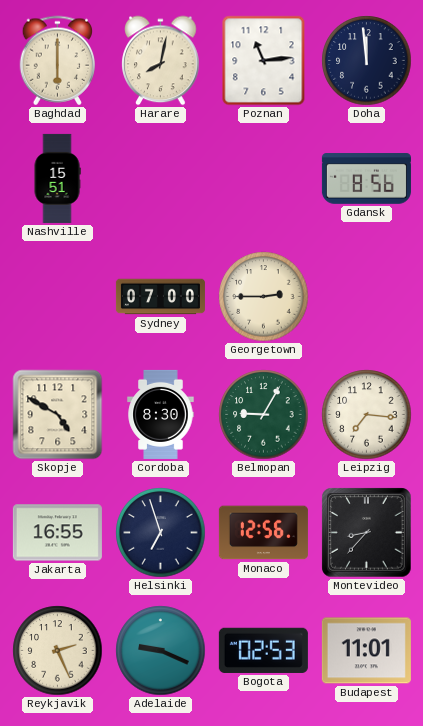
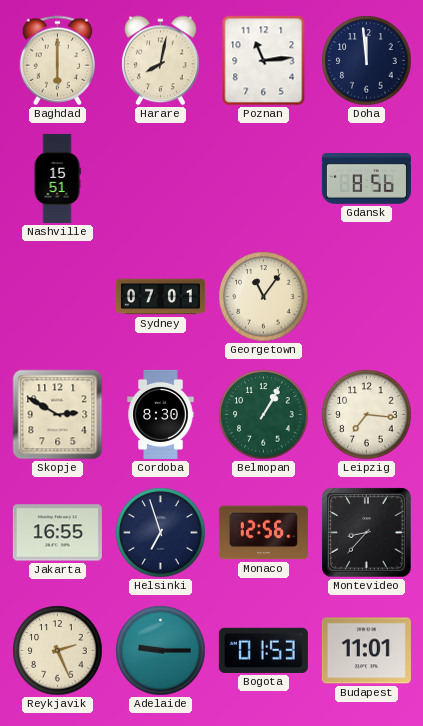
Sydney: 07:00 -> 07:01
Georgetown: 2:45 -> 11:06
Skopje: 4:50 -> 2:50
Belmopan: 9:05 -> 1:05
Adelaide: 9:19 -> 9:15
Bogota: 02:53 -> 01:53
